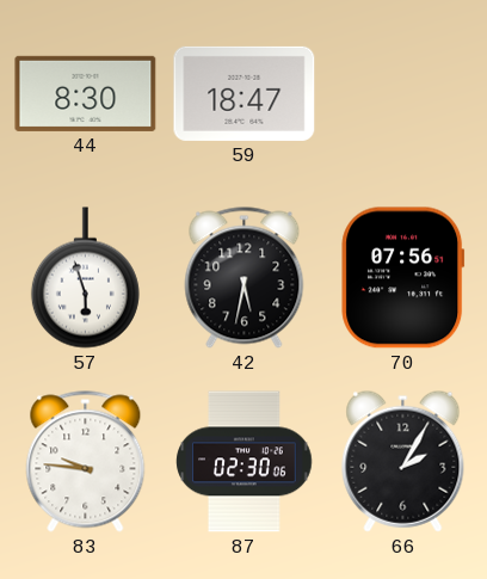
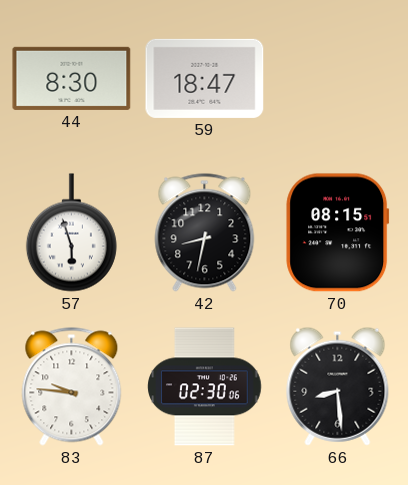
42: 5:32 -> 8:32
70: 07:56 -> 08:15
66: 2:05 -> 8:29
